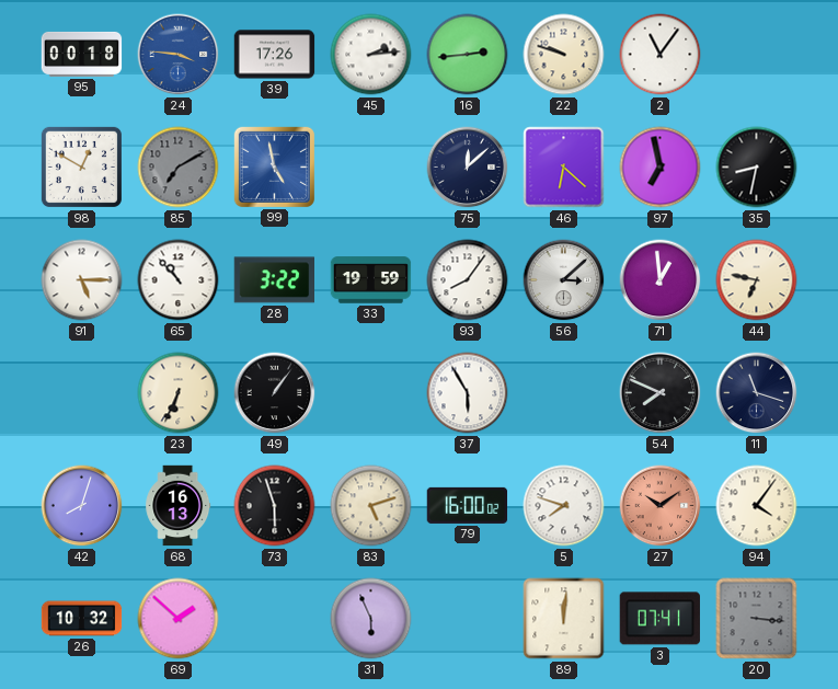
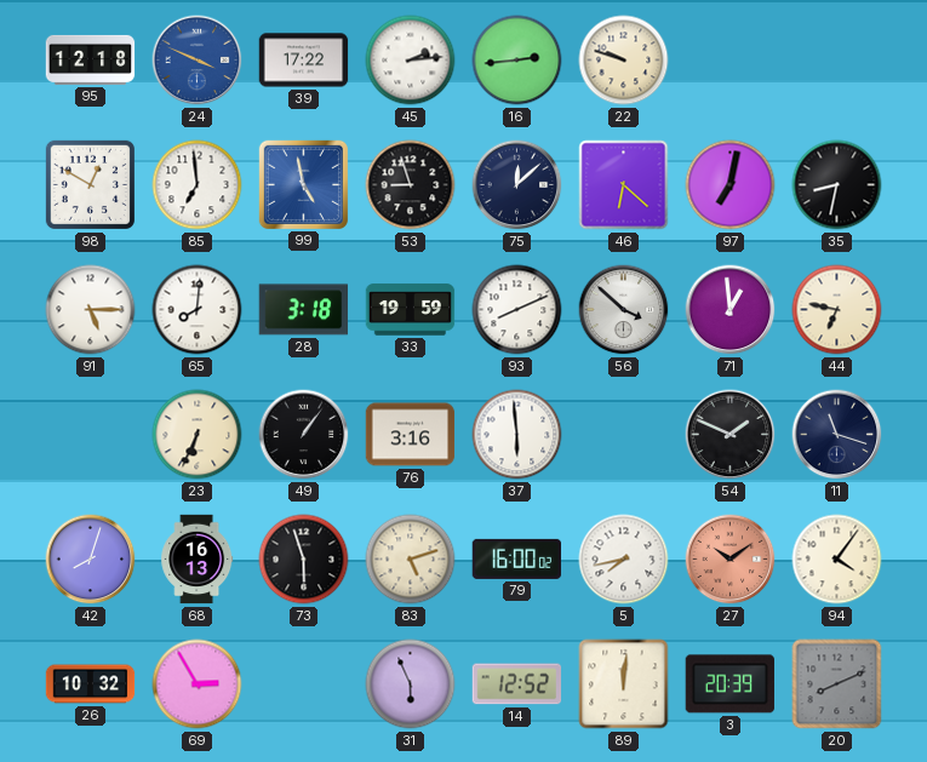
95: 00:18 -> 12:18
24: 3:46 -> 3:49
39: 17:26 -> 17:22
2: 11:06 -> none
85: 7:10 -> 6:59
85 dial: grey -> white
53: none -> 8:57
97: 6:58 -> 7:02
65: 10:53 -> 8:01
28: 3:22 -> 3:18
93: 8:06 -> 8:11
56: 3:08 -> 3:52
76: none -> 3:16
37: 5:55 -> 5:59
54: 7:49 -> 1:49
5: 7:48 -> 7:43
69: 1:52 -> 2:55
14: none -> 12:52
3: 07:41 -> 20:39
20: 3:16 -> 8:11
